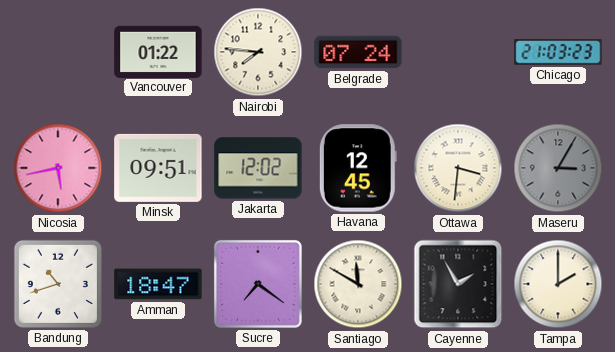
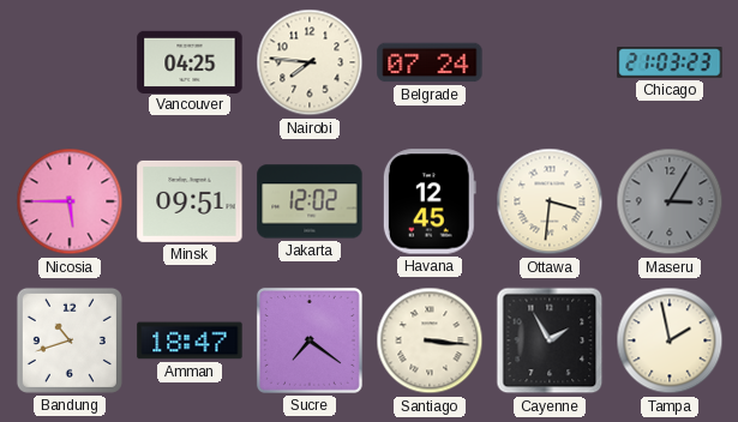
Vancouver: 01:22 -> 04:25
Nicosia: 5:43 -> 5:45
Santiago: 11:50 -> 3:16
Tampa: 2:00 -> 1:58
